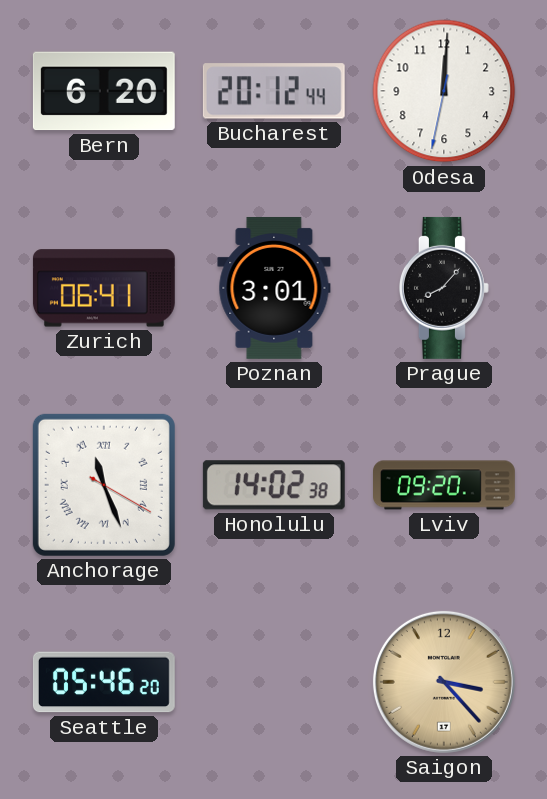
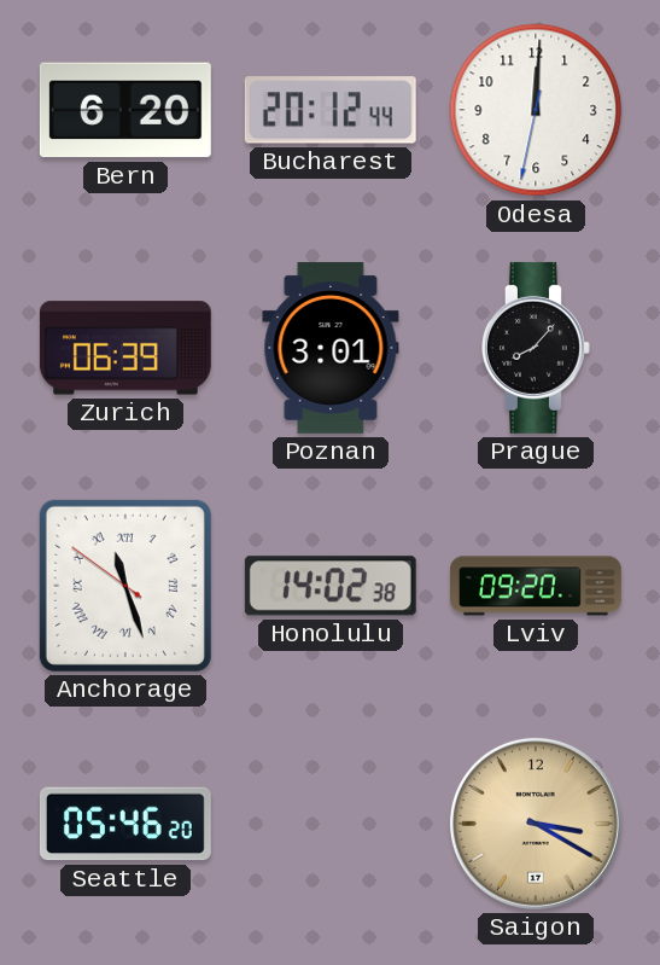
Zurich: 06:41 -> 06:39
Anchorage: 11:26:20 -> 11:26:51
Saigon: 3:23 -> 3:20
